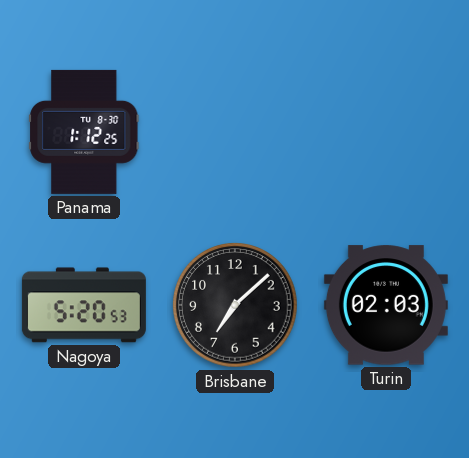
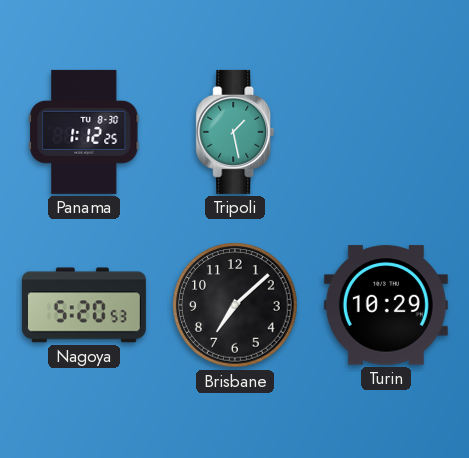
Tripoli: none -> 1:28
Turin: 02:03 -> 10:29
